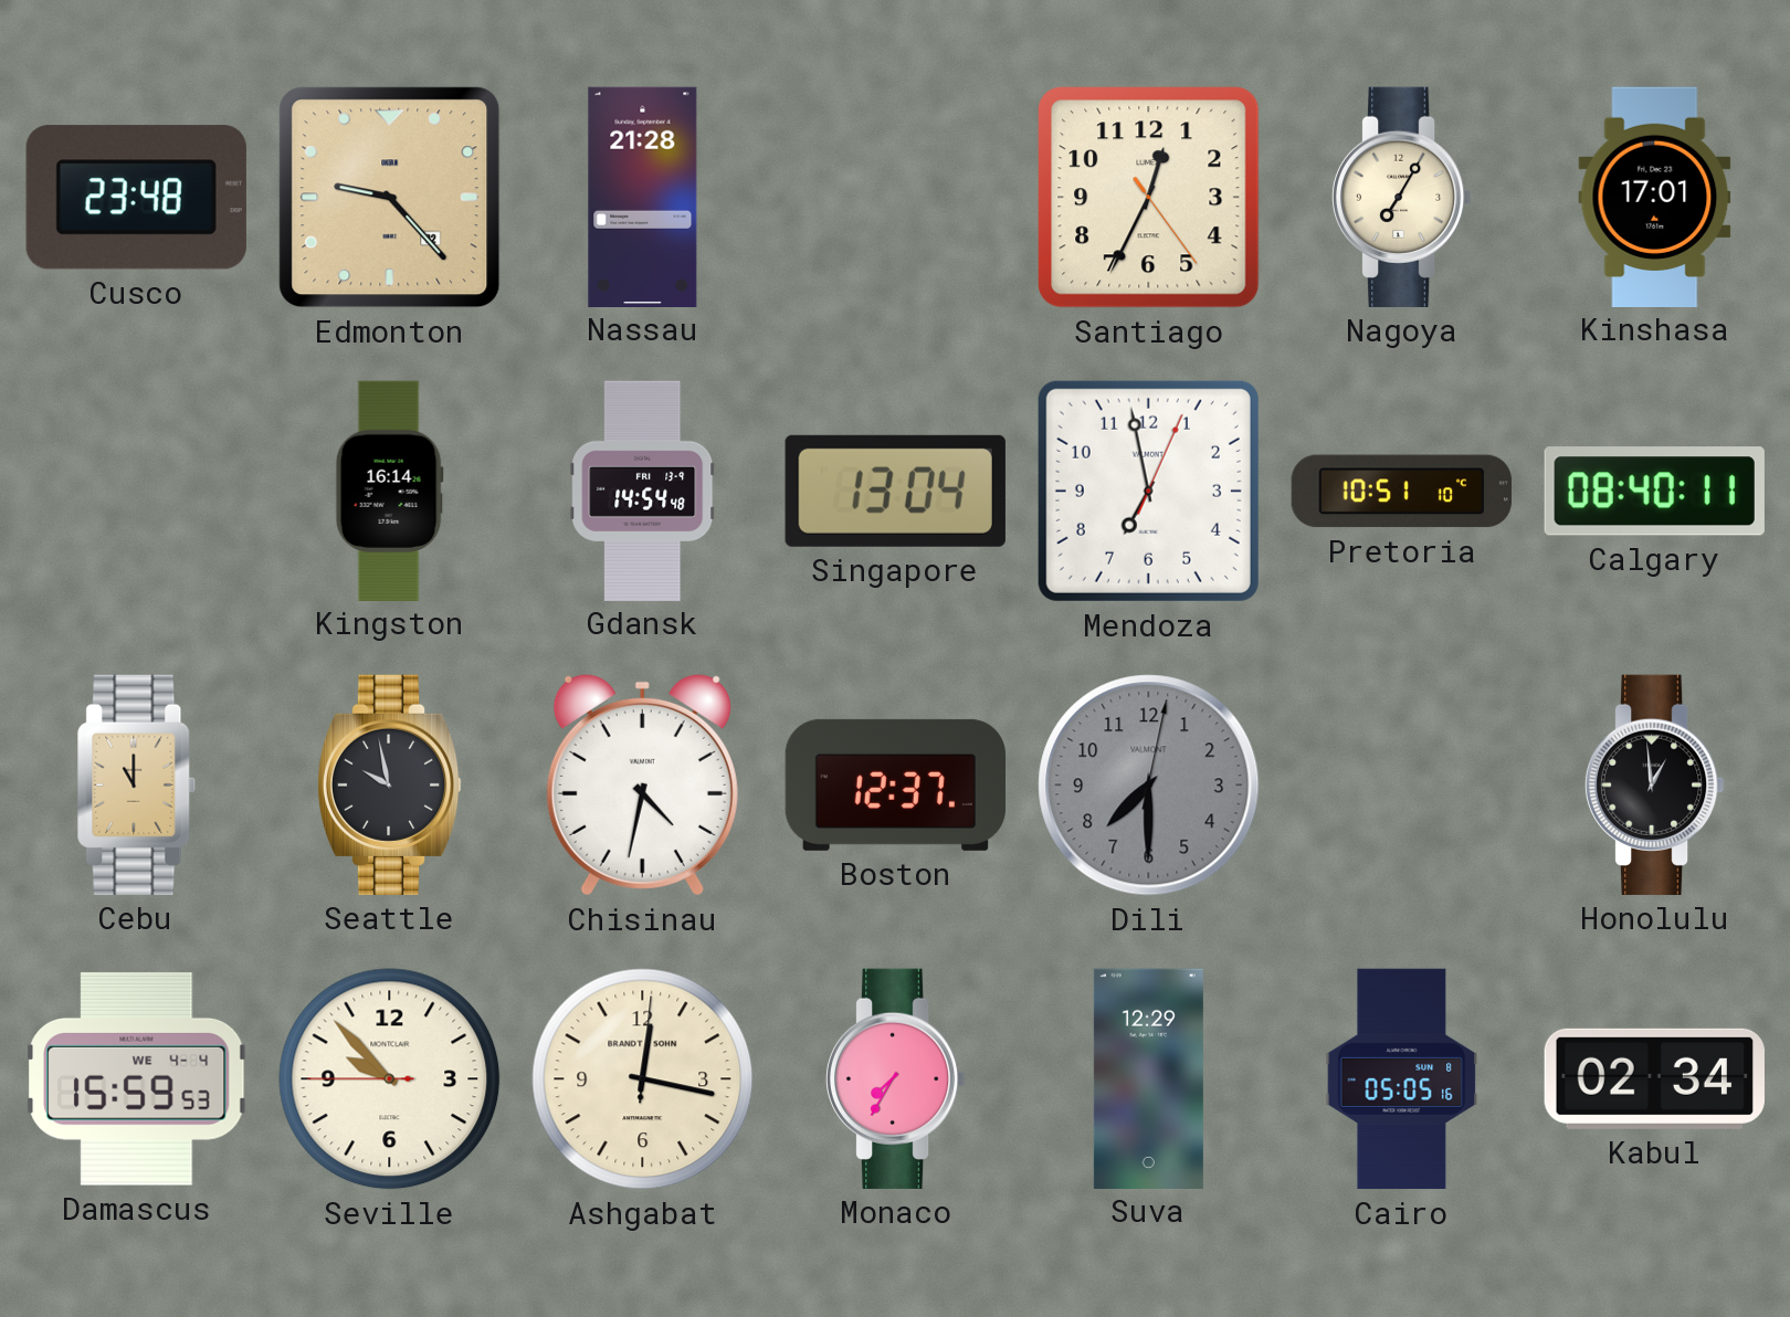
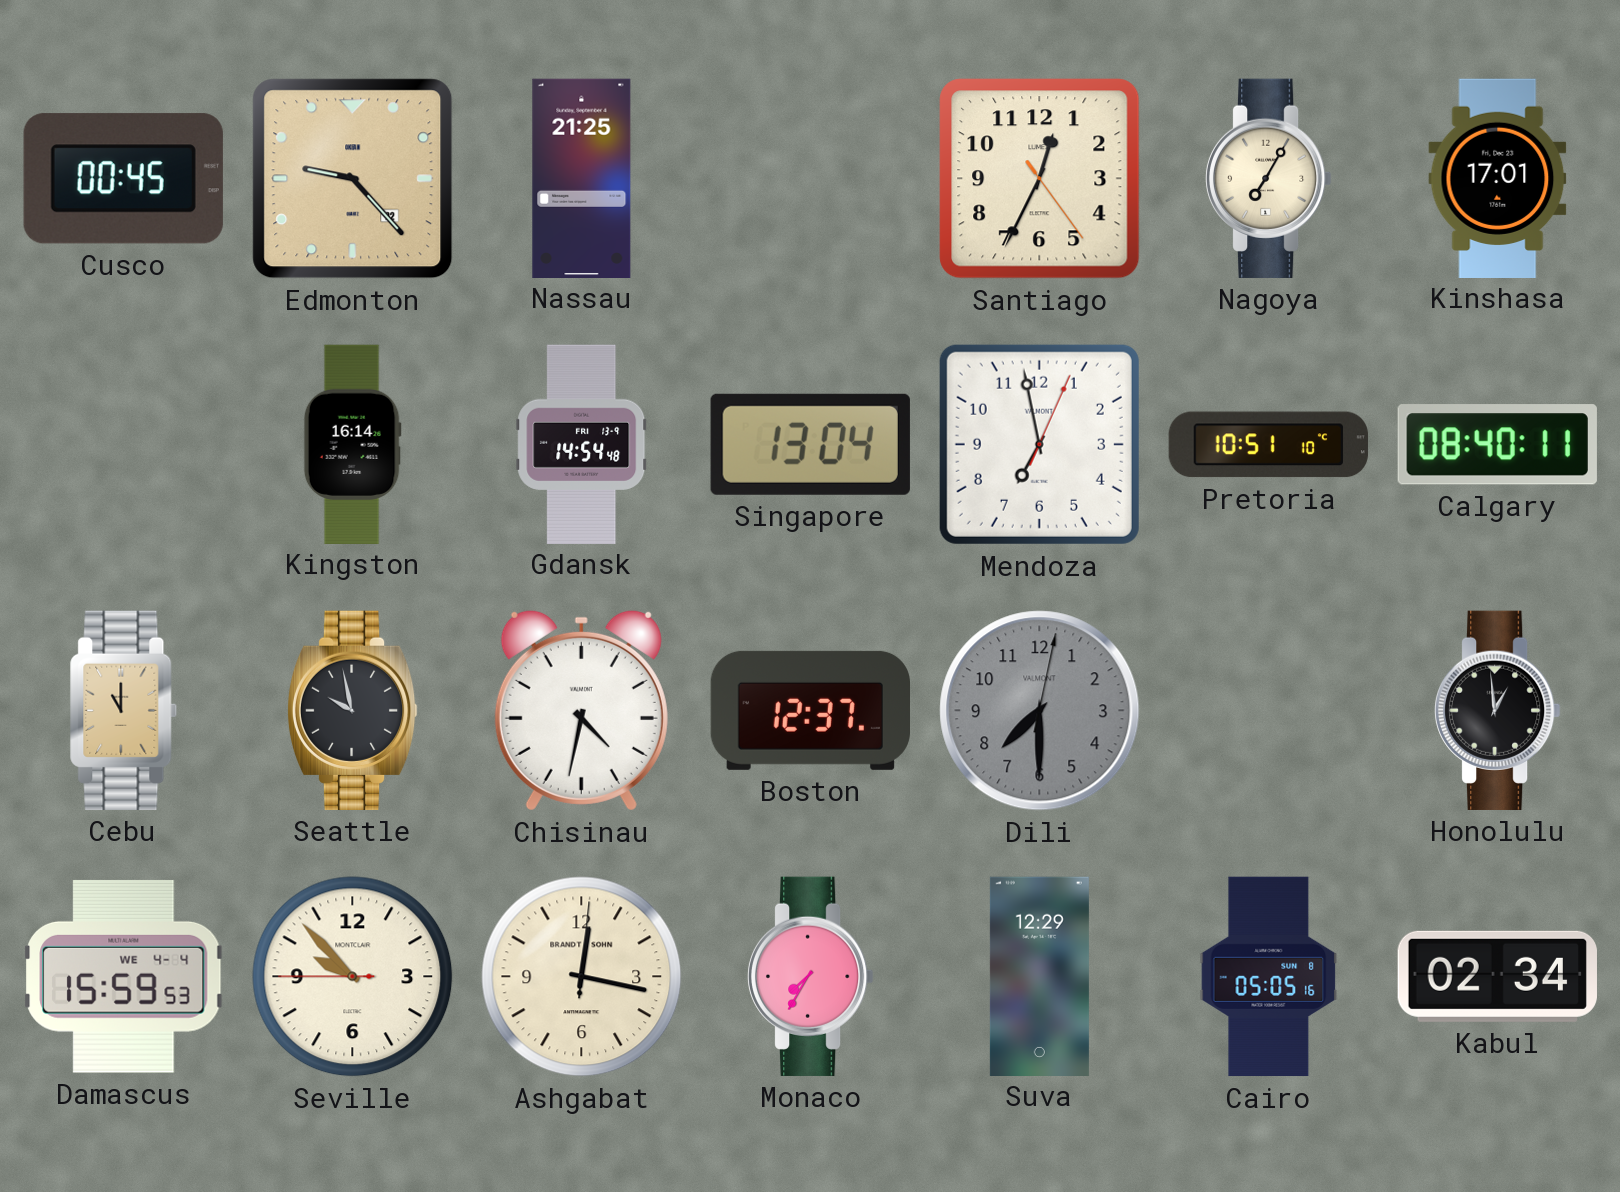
Cusco: 23:48 -> 00:45
Nassau: 21:28 -> 21:25
